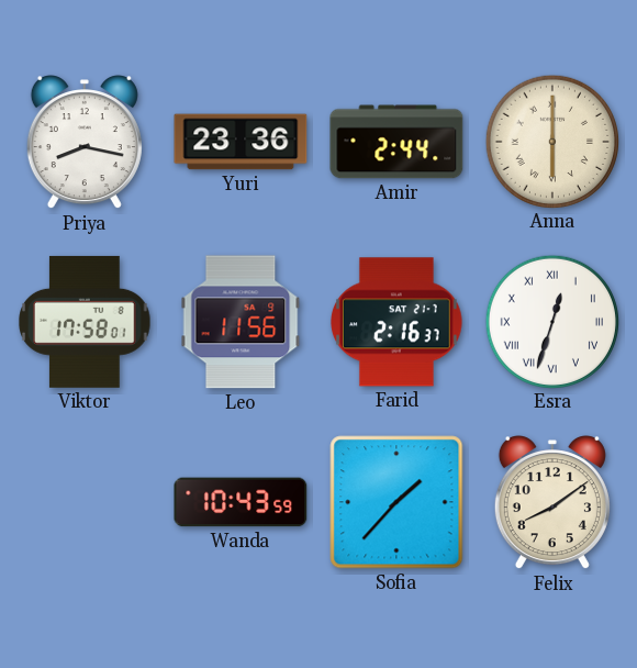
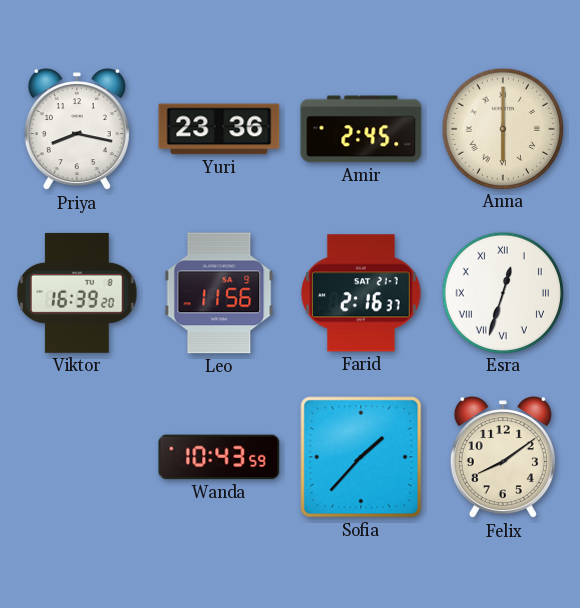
Amir: 2:44 -> 2:45
Viktor: 17:58 -> 16:39
